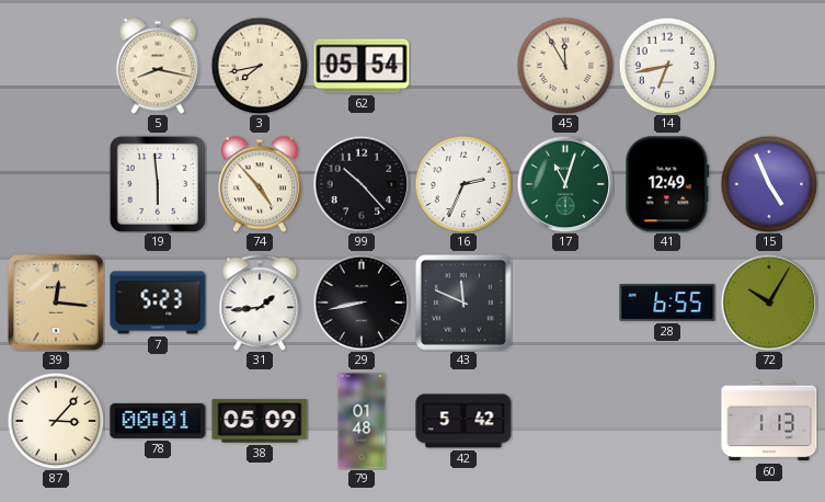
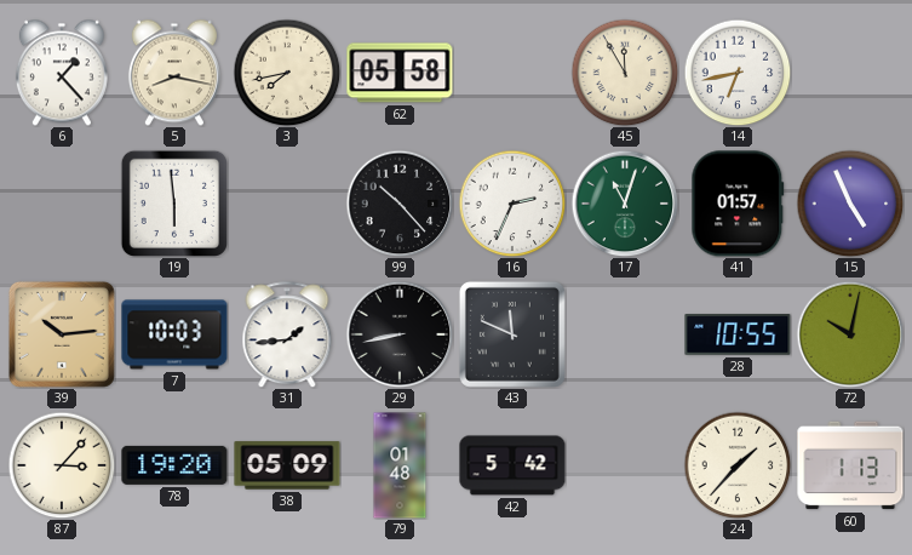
6: none -> 1:23
62: 05:54 -> 05:58
74: 4:53 -> none
41: 12:49 -> 01:57
39: 12:16 -> 10:14
7: 5:23 -> 10:03
28: 6:55 -> 10:55
72: 10:05 -> 10:02
78: 00:01 -> 19:20
24: none -> 1:37
